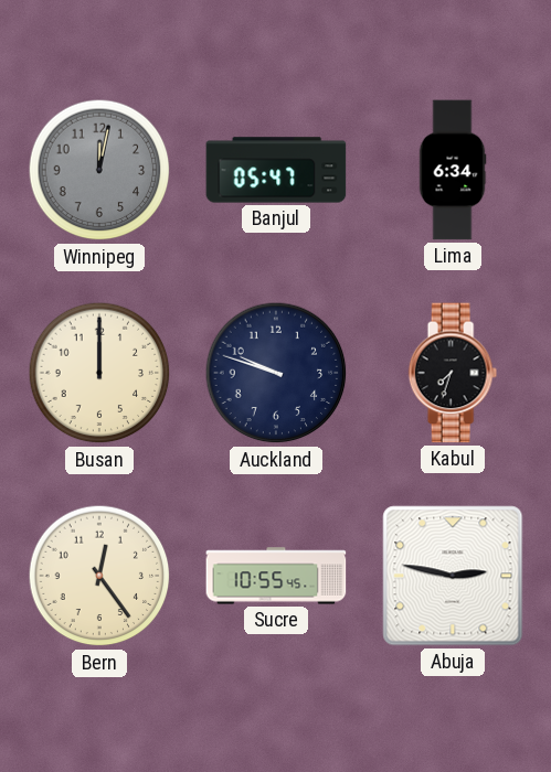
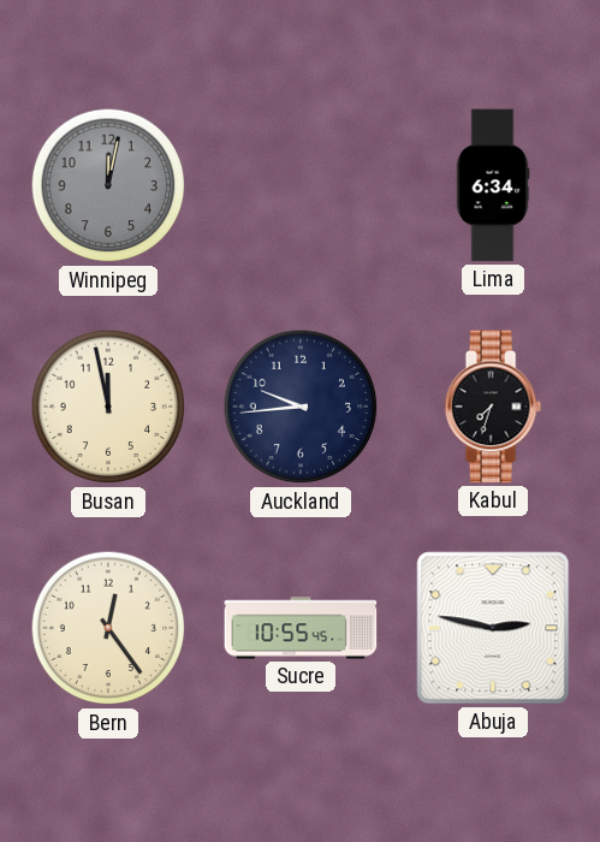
Banjul: 05:47 -> none
Busan: 12:00 -> 11:58
Auckland: 9:48 -> 9:44
